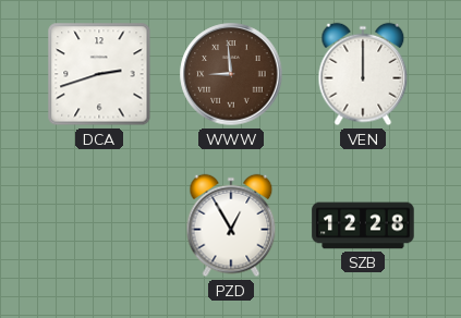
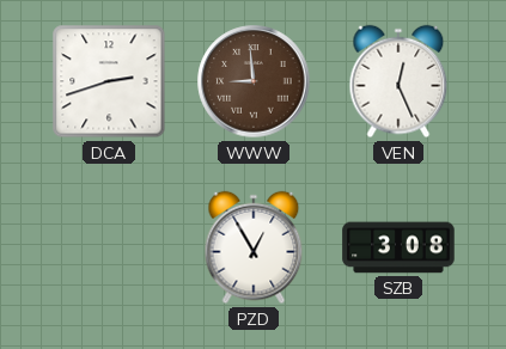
VEN: 12:00 -> 12:26
SZB: 12:28 -> 3:08
